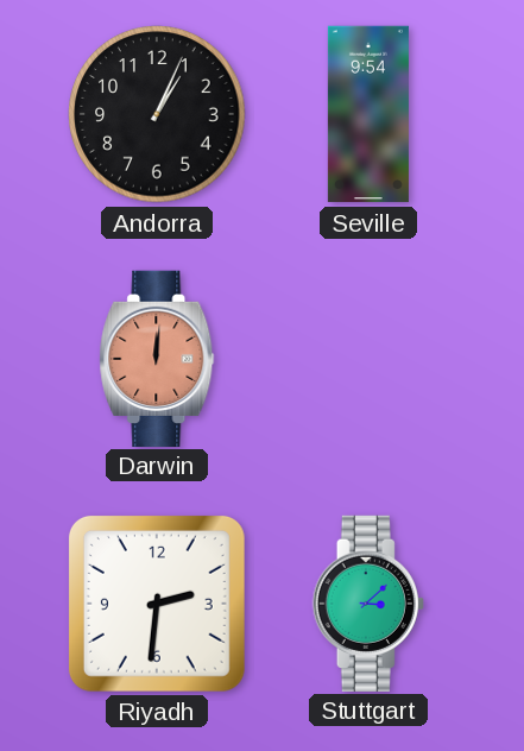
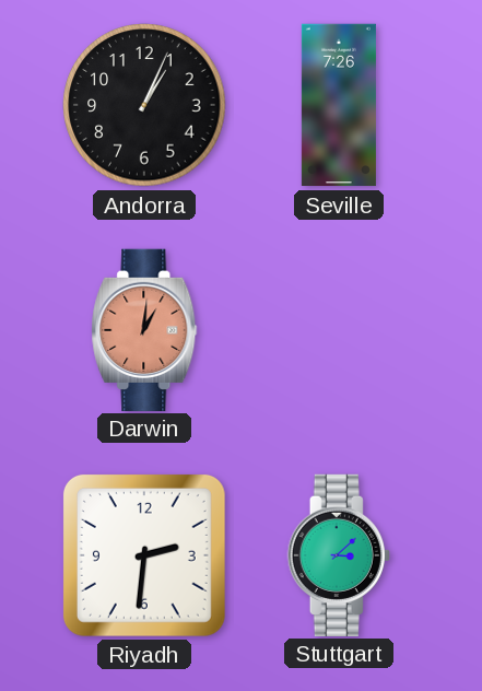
Seville: 9:54 -> 7:26
Darwin: 12:01 -> 1:01
